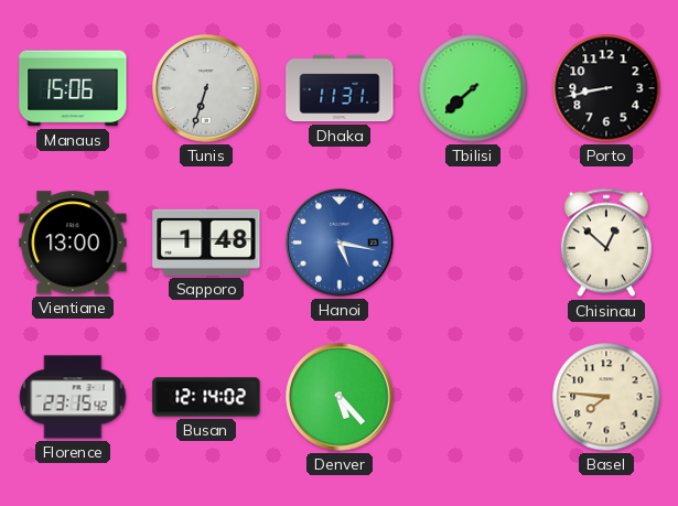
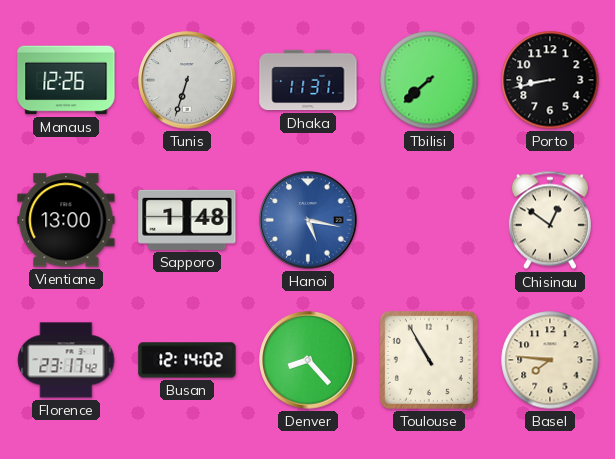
Manaus: 15:06 -> 12:26
Chisinau: 12:52 -> 12:51
Florence: 23:15 -> 23:17
Denver: 5:23 -> 8:23
Toulouse: none -> 10:55
